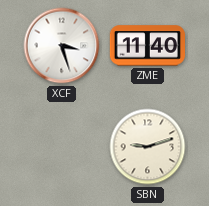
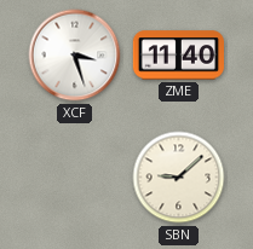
SBN: 9:12 -> 9:08
